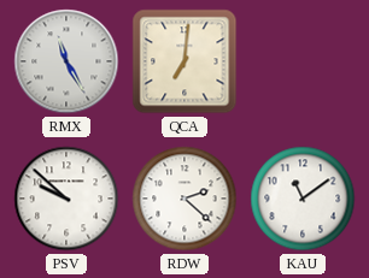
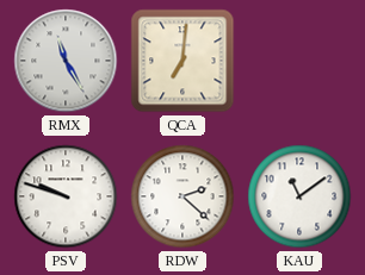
PSV: 9:52 -> 9:48
